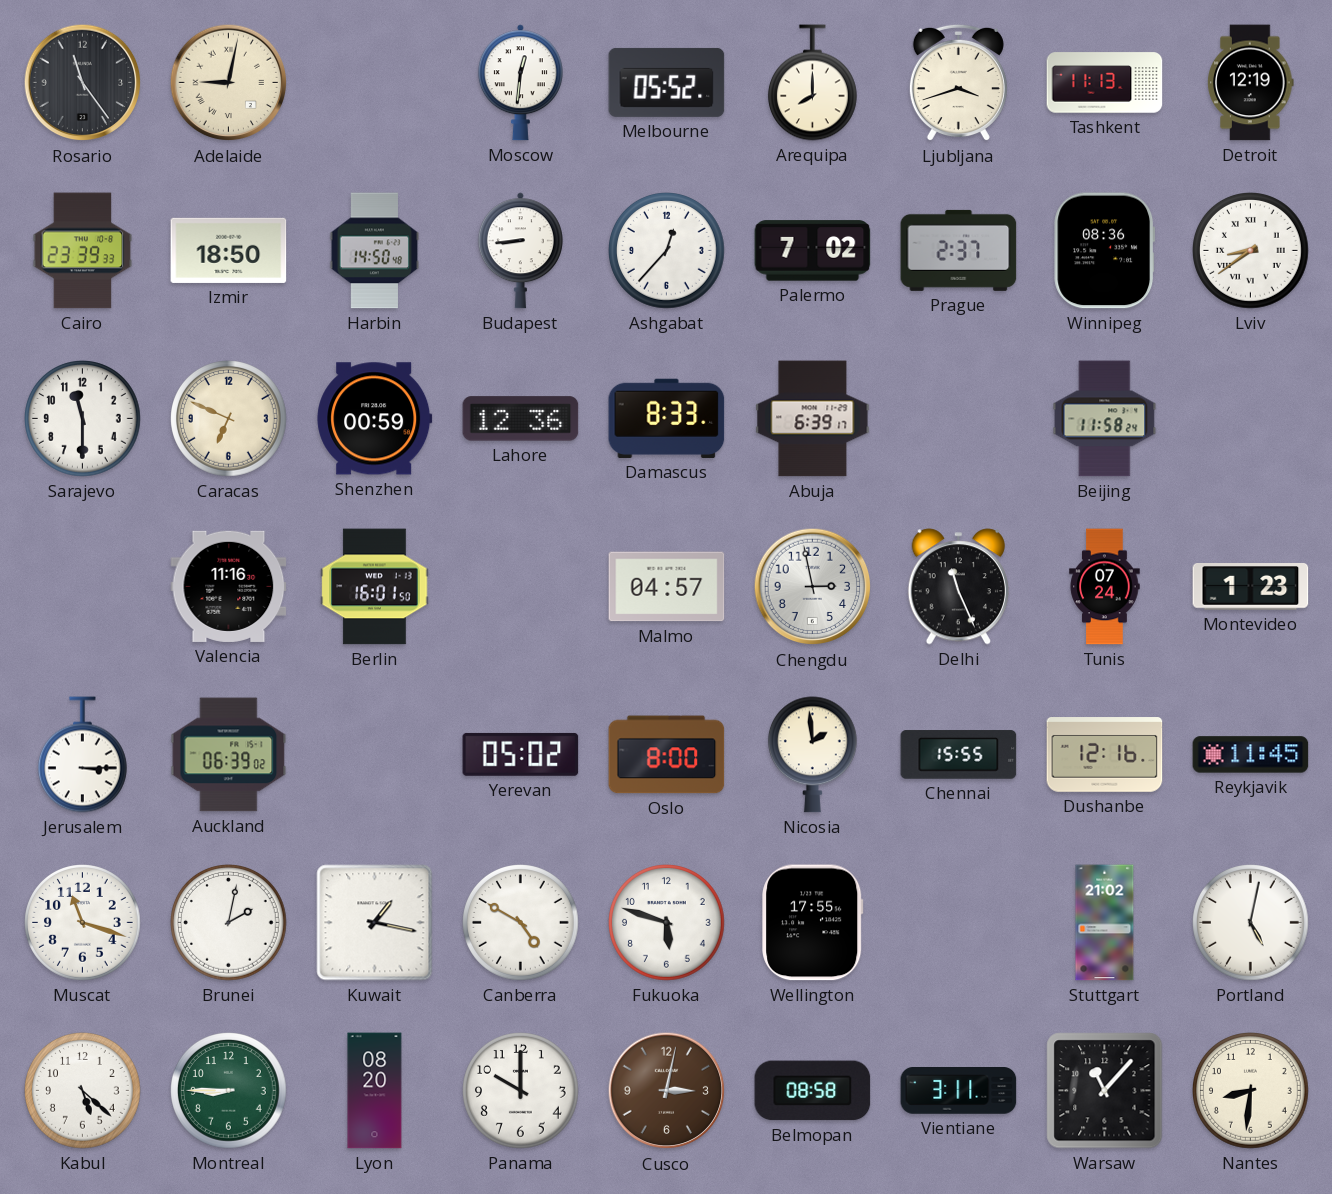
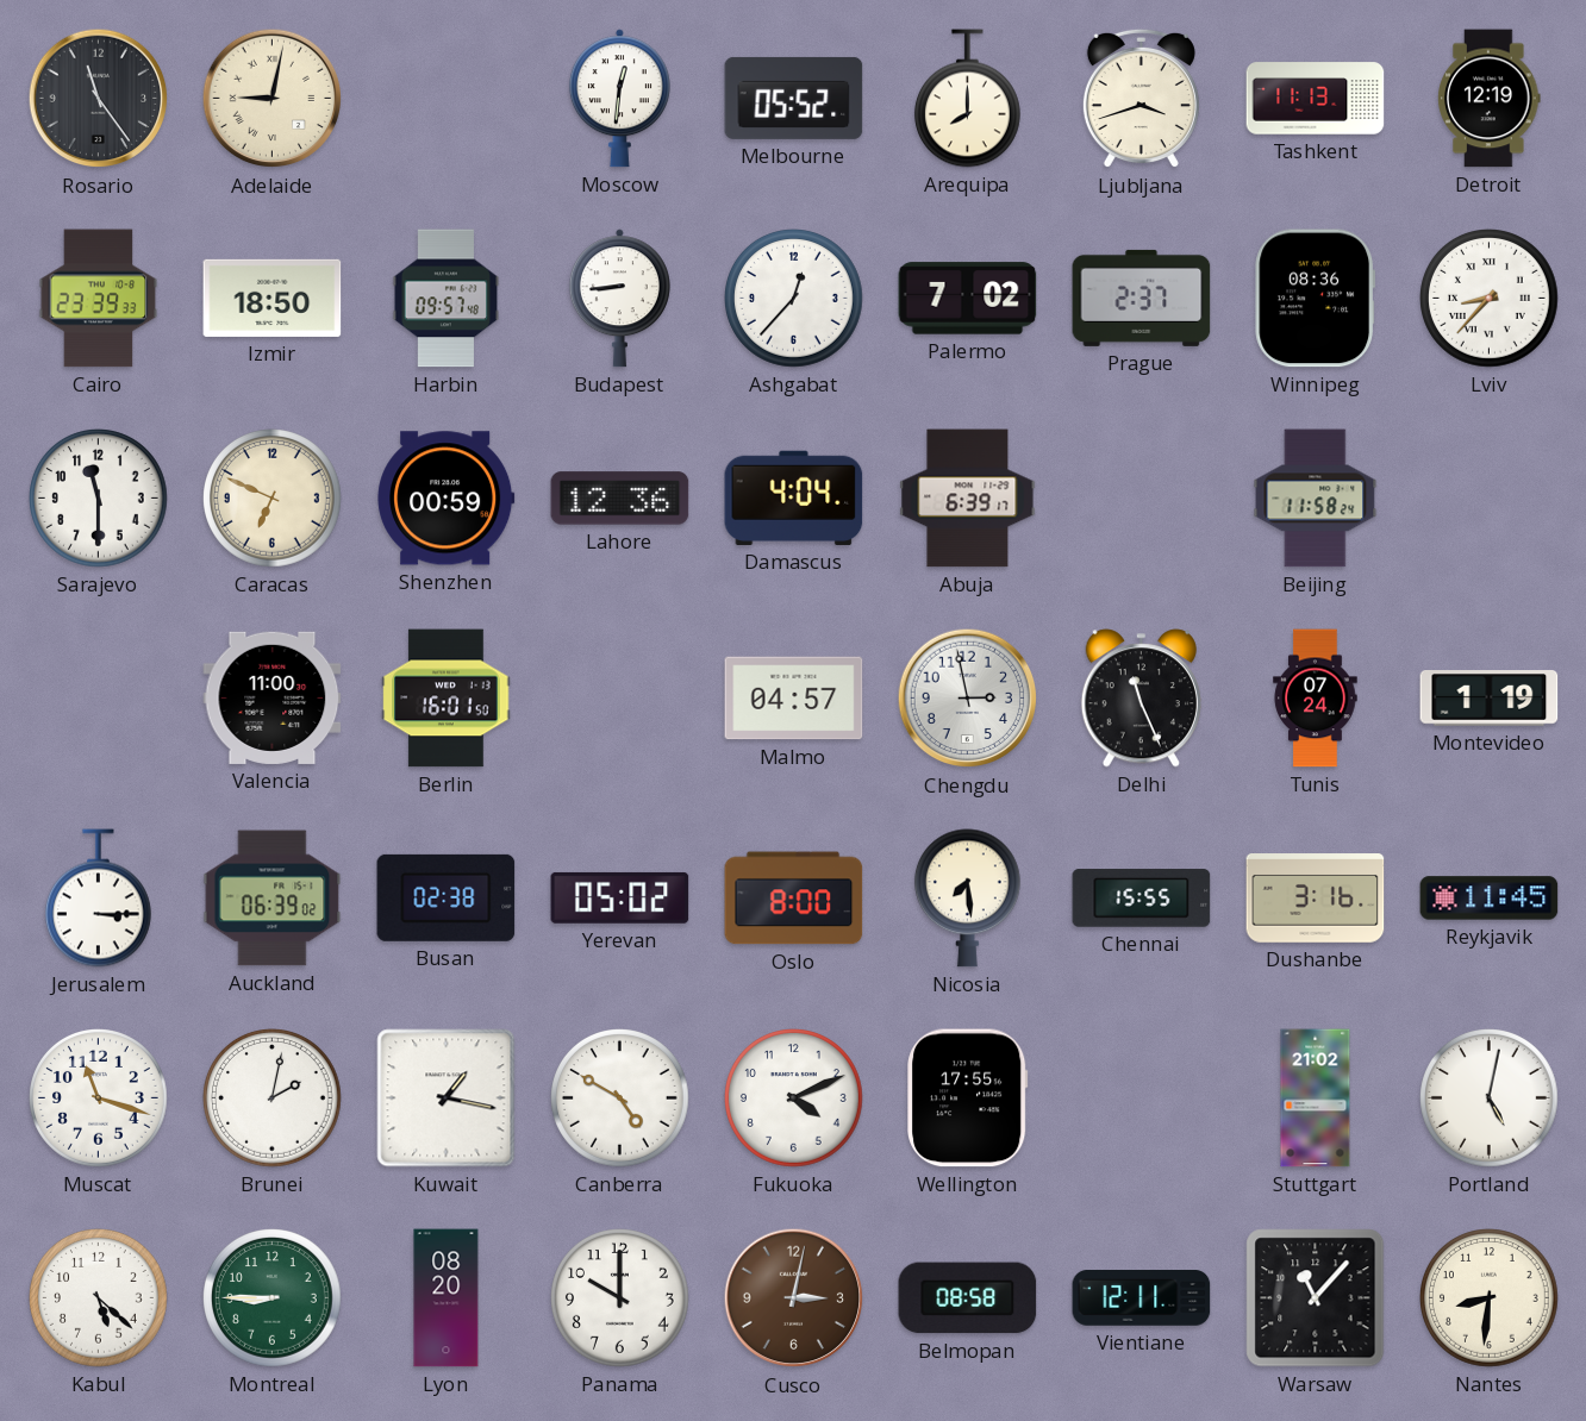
Harbin: 14:50 -> 09:57
Lviv: 8:39 -> 8:37
Damascus: 8:33 -> 4:04
Valencia: 11:16 -> 11:00
Montevideo: 1:23 -> 1:19
Busan: none -> 02:38
Nicosia: 1:59 -> 7:29
Dushanbe: 12:16 -> 3:16
Fukuoka: 5:48 -> 4:11
Vientiane: 3:11 -> 12:11
